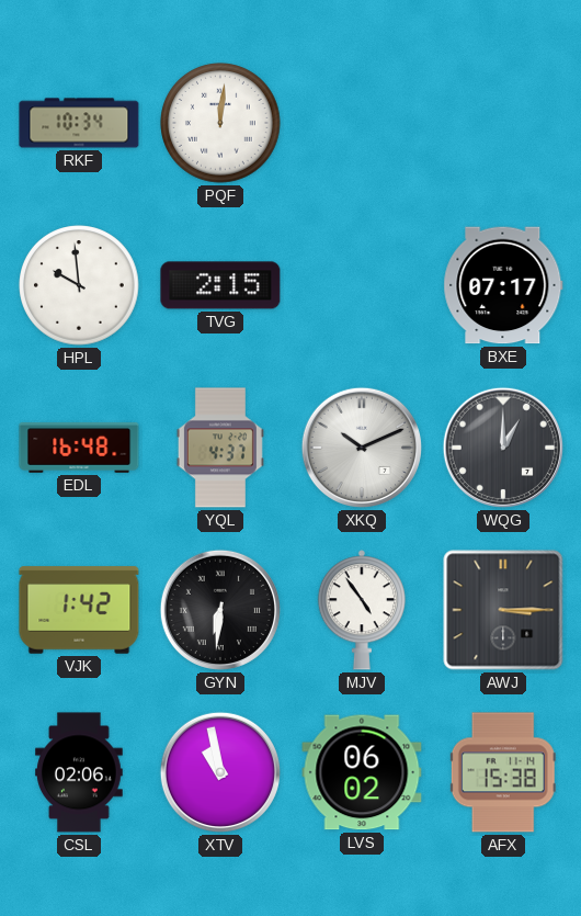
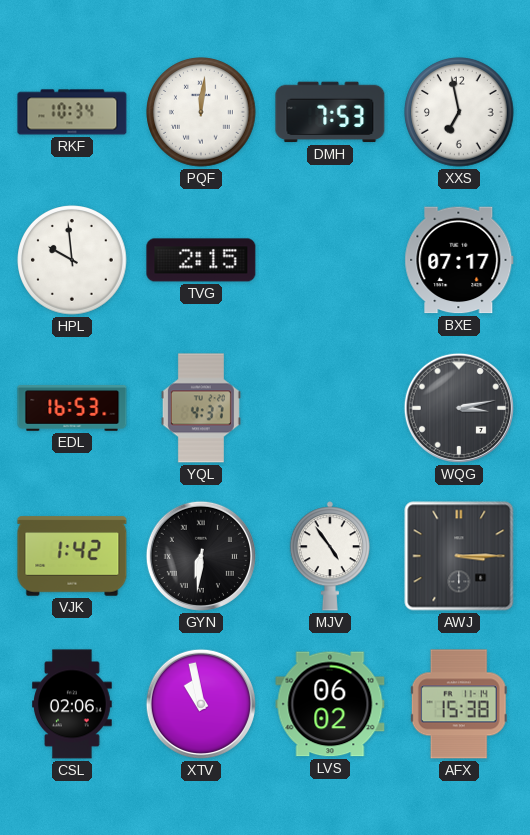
DMH: none -> 7:53
XXS: none -> 6:58
EDL: 16:48 -> 16:53
XKQ: 10:11 -> none
WQG: 1:00 -> 3:13
